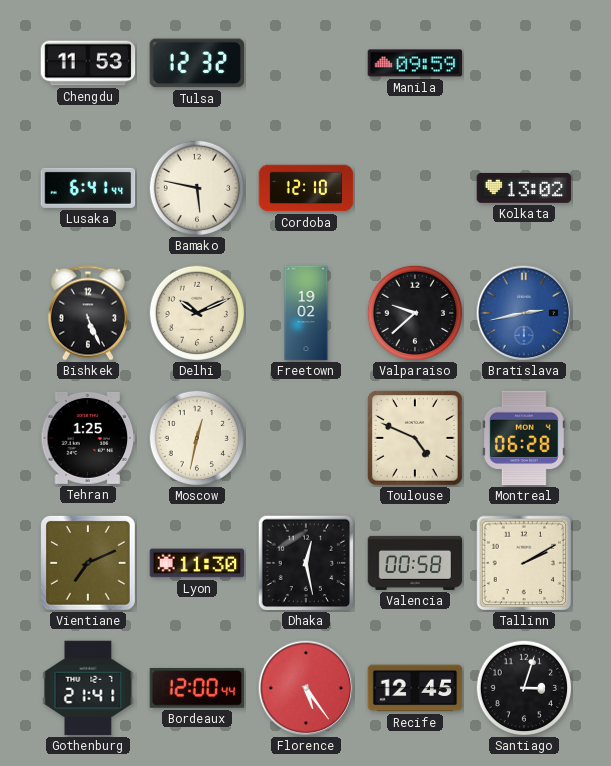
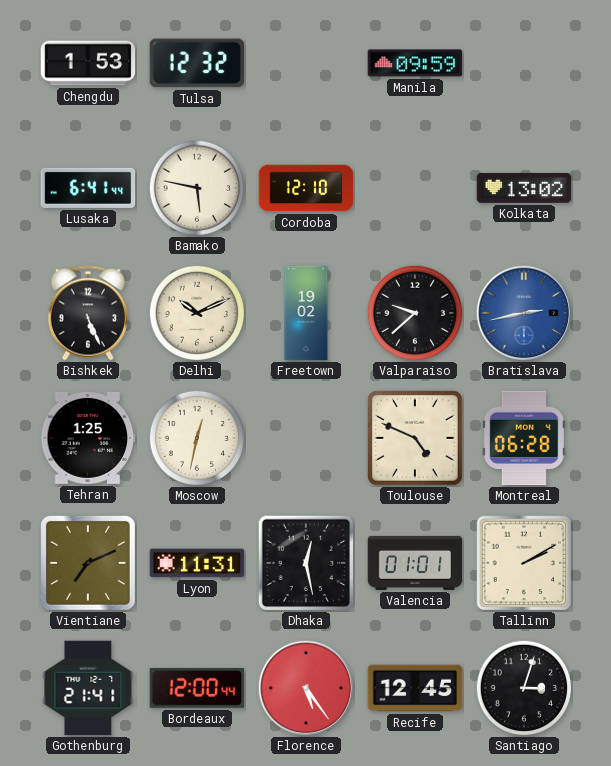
Chengdu: 11:53 -> 1:53
Lyon: 11:30 -> 11:31
Valencia: 00:58 -> 01:01
